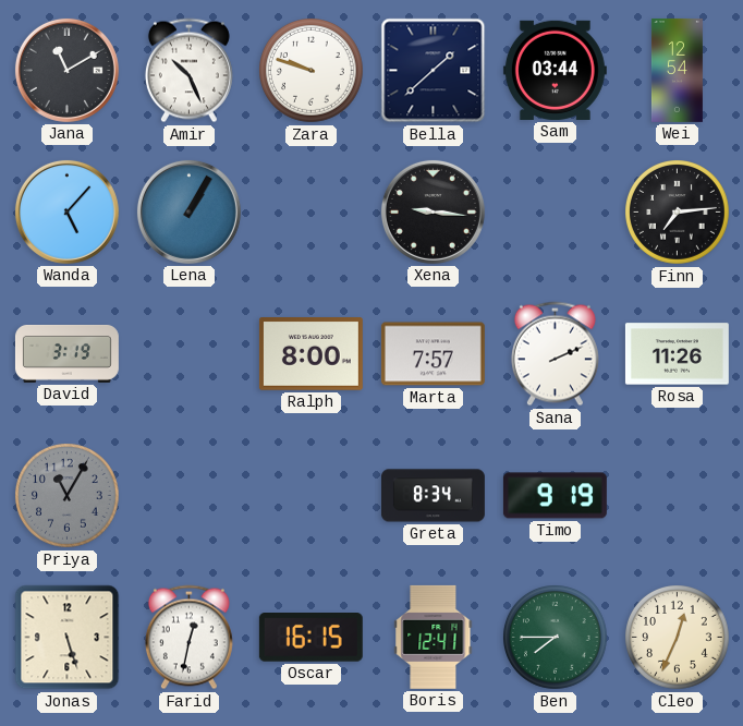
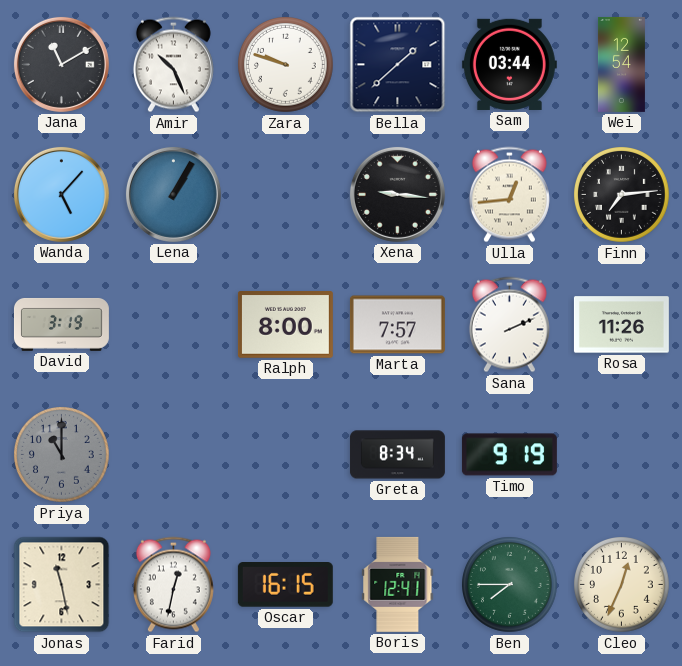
Ulla: none -> 12:44
Priya: 11:05 -> 11:00
Jonas: 5:27 -> 11:28
